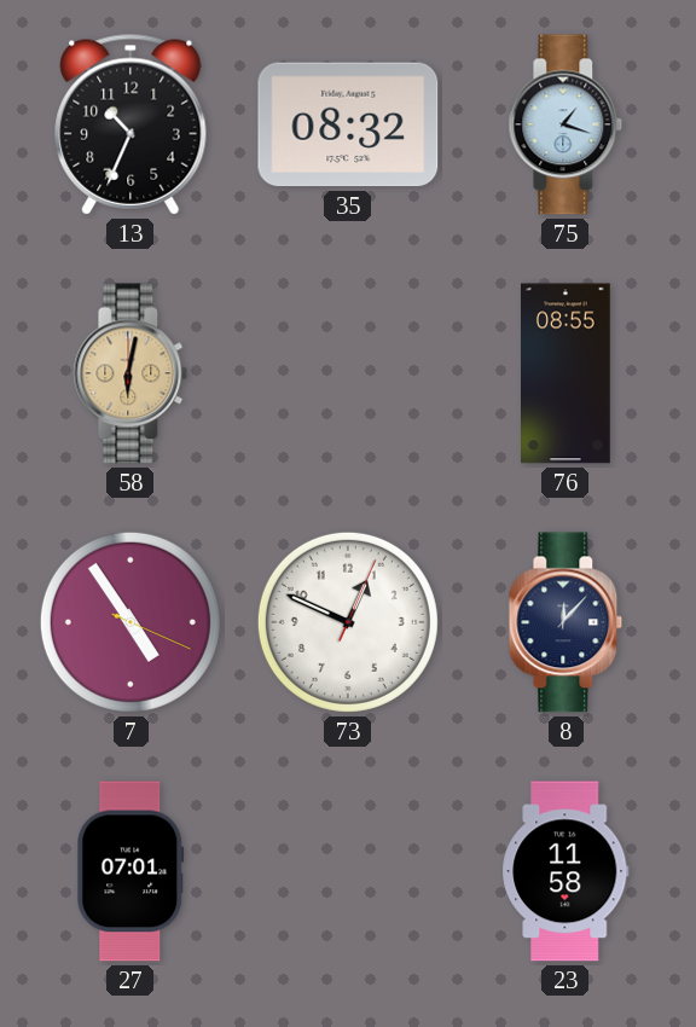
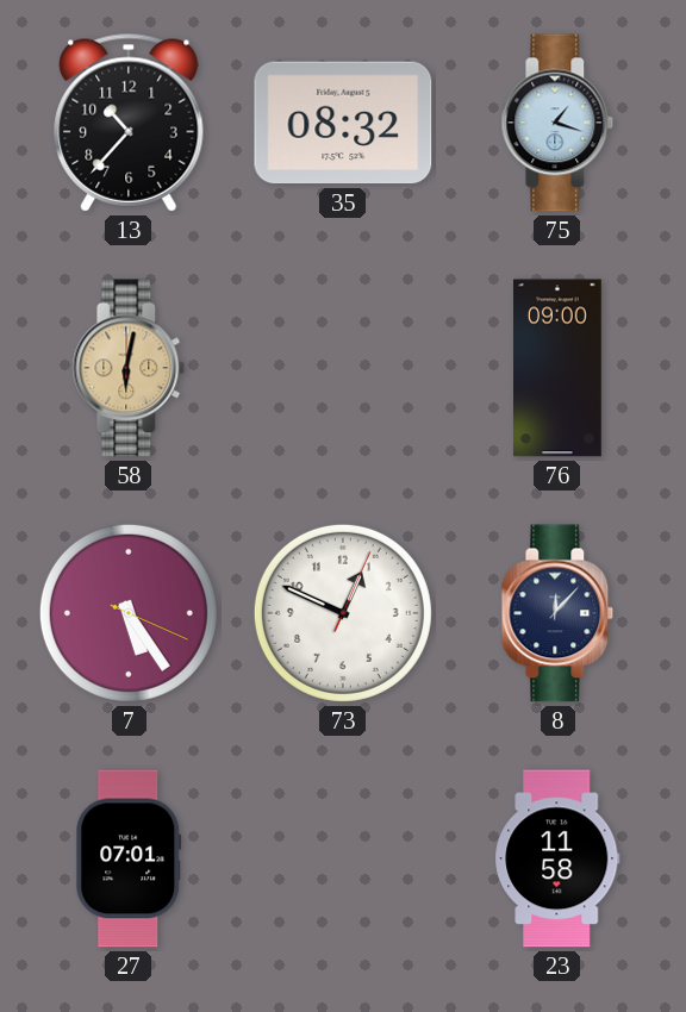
13: 10:34 -> 10:37
76: 08:55 -> 09:00
7: 4:54 -> 5:24
